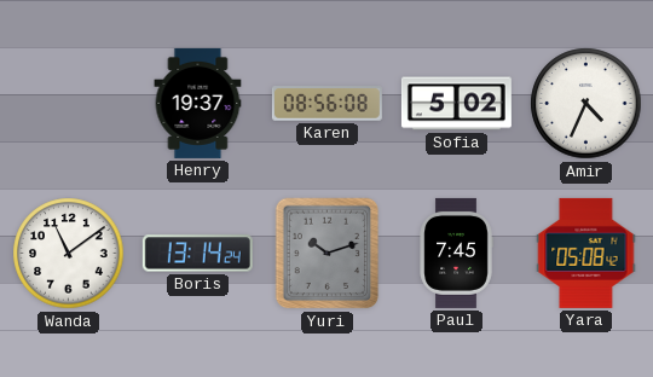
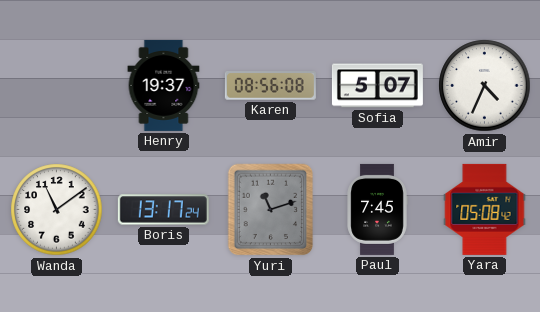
Sofia: 5:02 -> 5:07
Boris: 13:14 -> 13:17
Yuri: 10:12 -> 11:12
